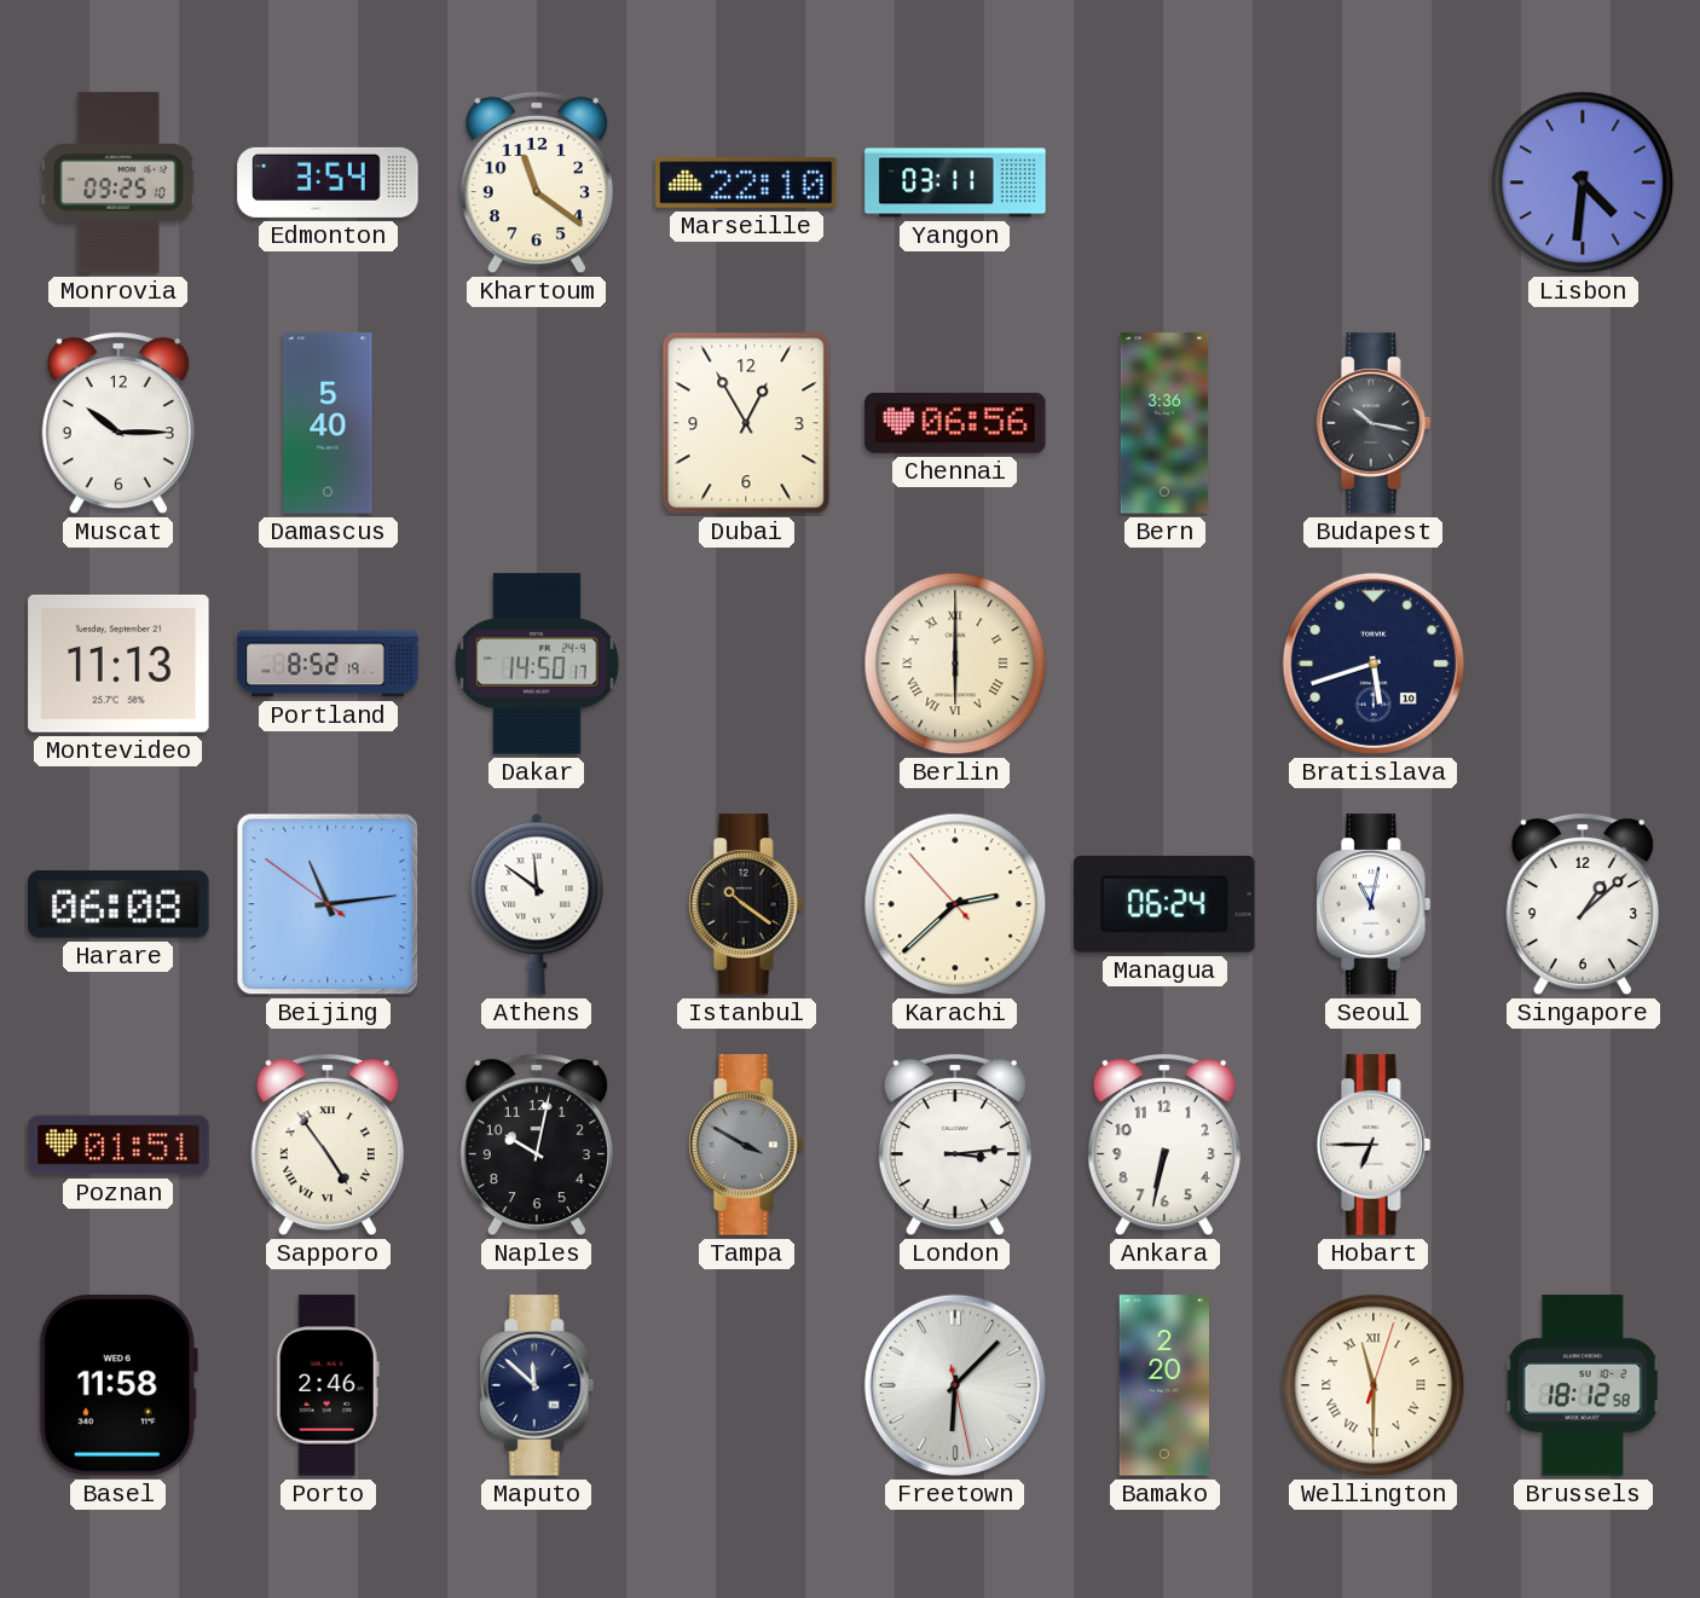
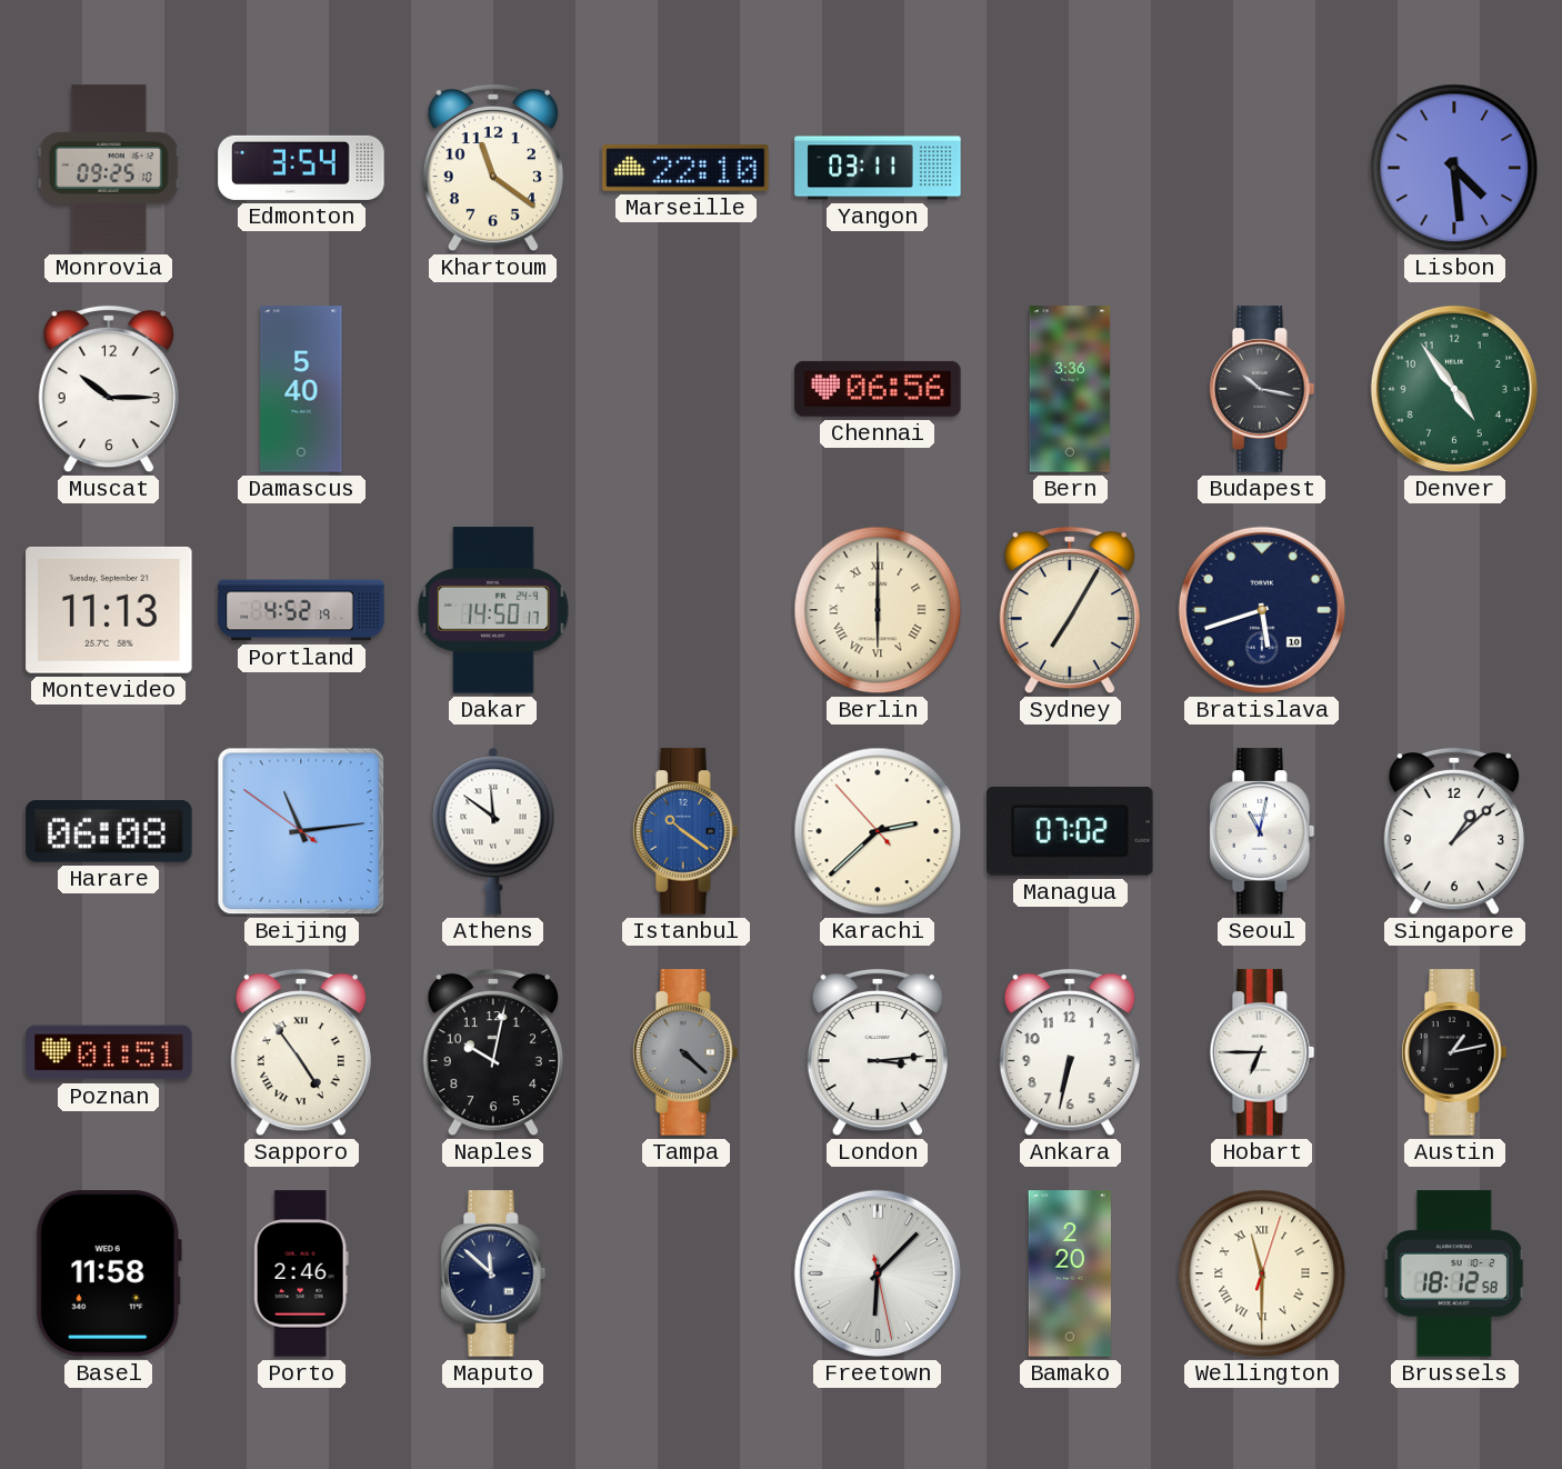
Lisbon: 4:31 -> 4:29
Dubai: 12:55 -> none
Denver: none -> 4:54
Portland: 8:52 -> 4:52
Sydney: none -> 7:05
Istanbul dial: black -> blue
Managua: 06:24 -> 07:02
Tampa: 3:50 -> 4:22
Austin: none -> 1:13
